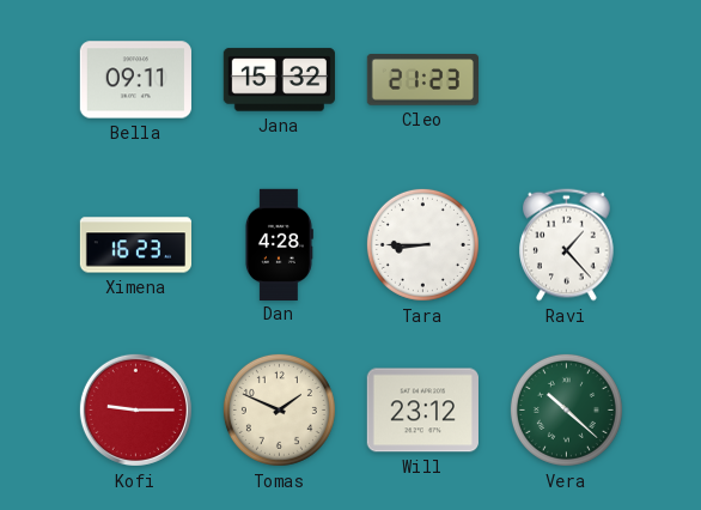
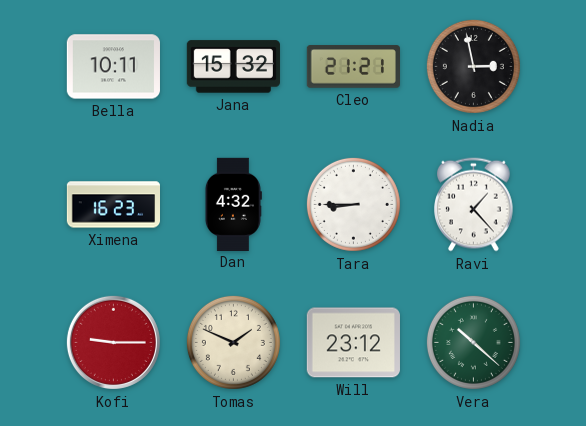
Bella: 09:11 -> 10:11
Cleo: 21:23 -> 21:21
Nadia: none -> 2:58
Dan: 4:28 -> 4:32
